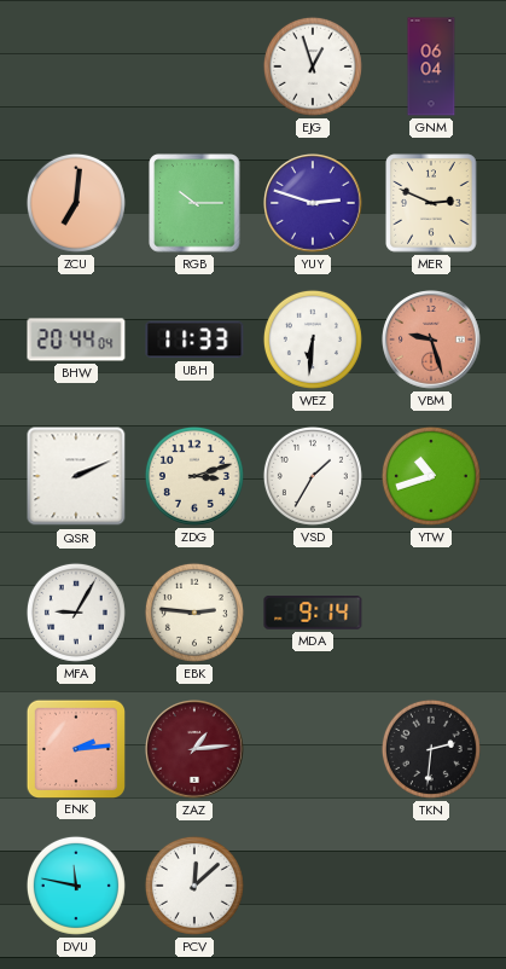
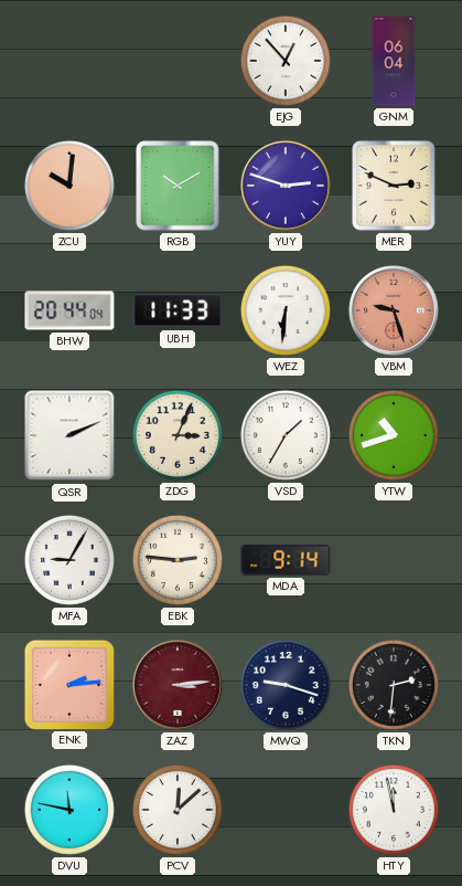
EJG: 12:57 -> 12:53
ZCU: 7:01 -> 10:01
RGB: 10:15 -> 10:10
ZDG: 3:12 -> 3:04
ZAZ: 1:14 -> 3:14
MWQ: none -> 9:18
HTY: none -> 11:58
